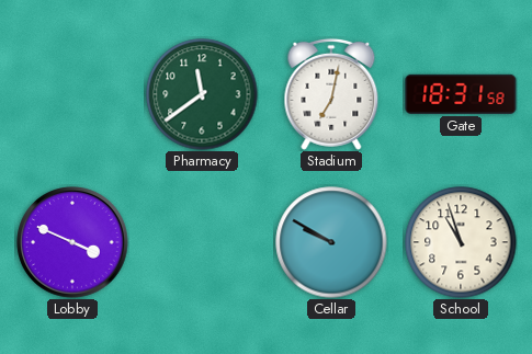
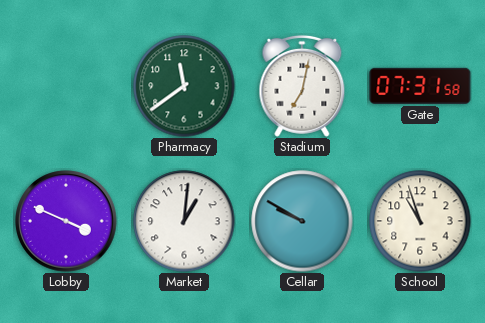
Gate: 18:31 -> 07:31
Market: none -> 1:01
